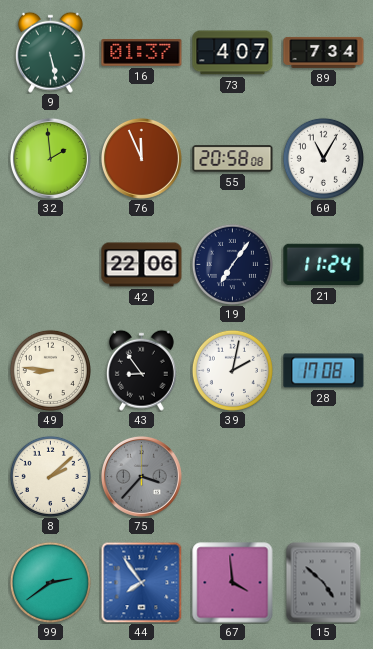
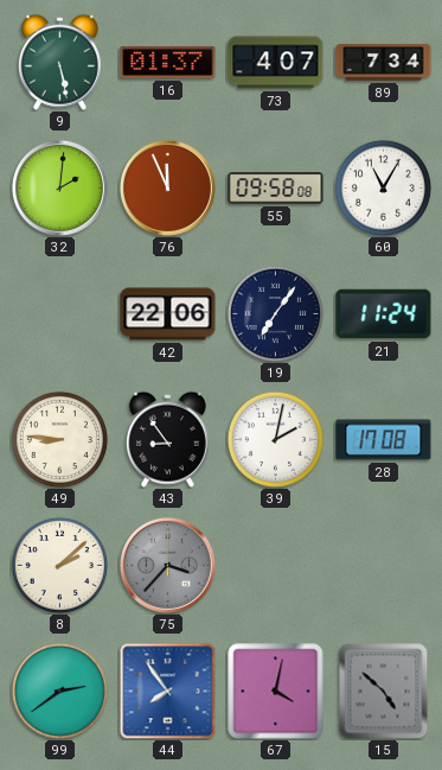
32: 1:59 -> 2:01
55: 20:58 -> 09:58
67: 3:59 -> 4:02
